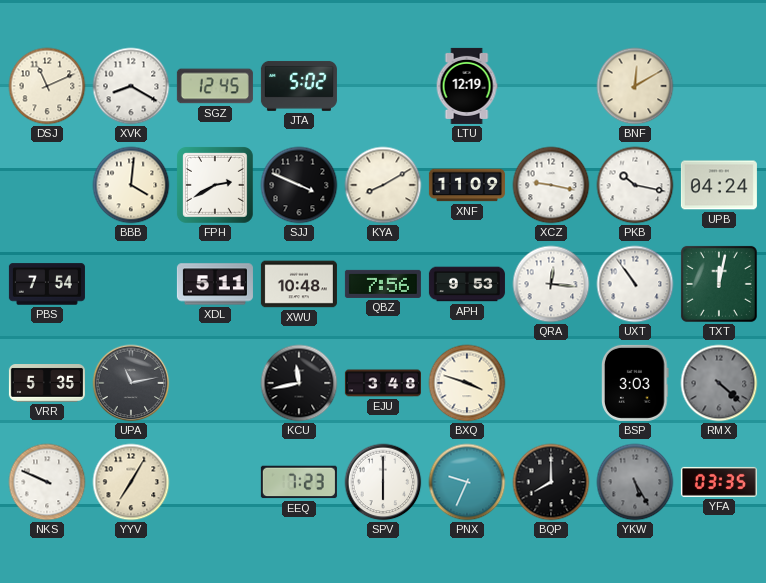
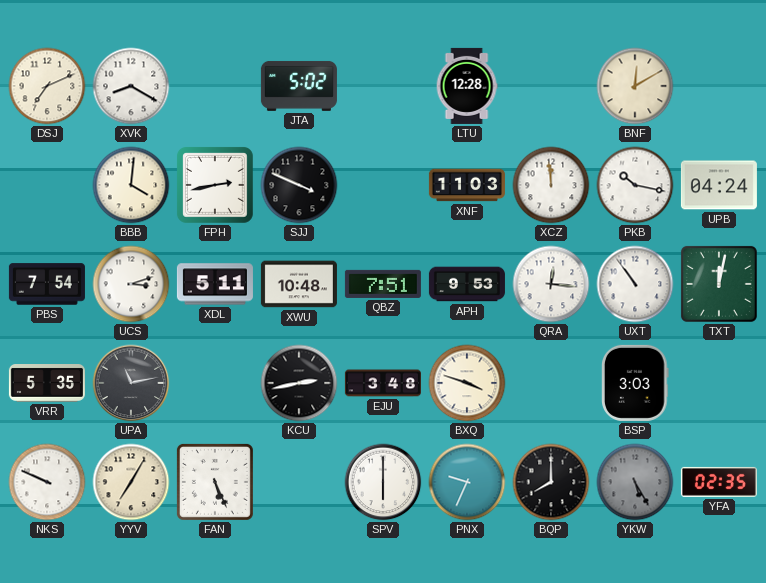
DSJ: 11:11 -> 7:11
SGZ: 12:45 -> none
LTU: 12:19 -> 12:28
FPH: 2:40 -> 2:43
KYA: 8:10 -> none
XNF: 11:09 -> 11:03
XCZ: 9:17 -> 11:59
UCS: none -> 3:12
QBZ: 7:56 -> 7:51
KCU: 11:43 -> 2:43
RMX: 4:22 -> none
FAN: none -> 5:26
EEQ: 7:23 -> none
YFA: 03:35 -> 02:35
